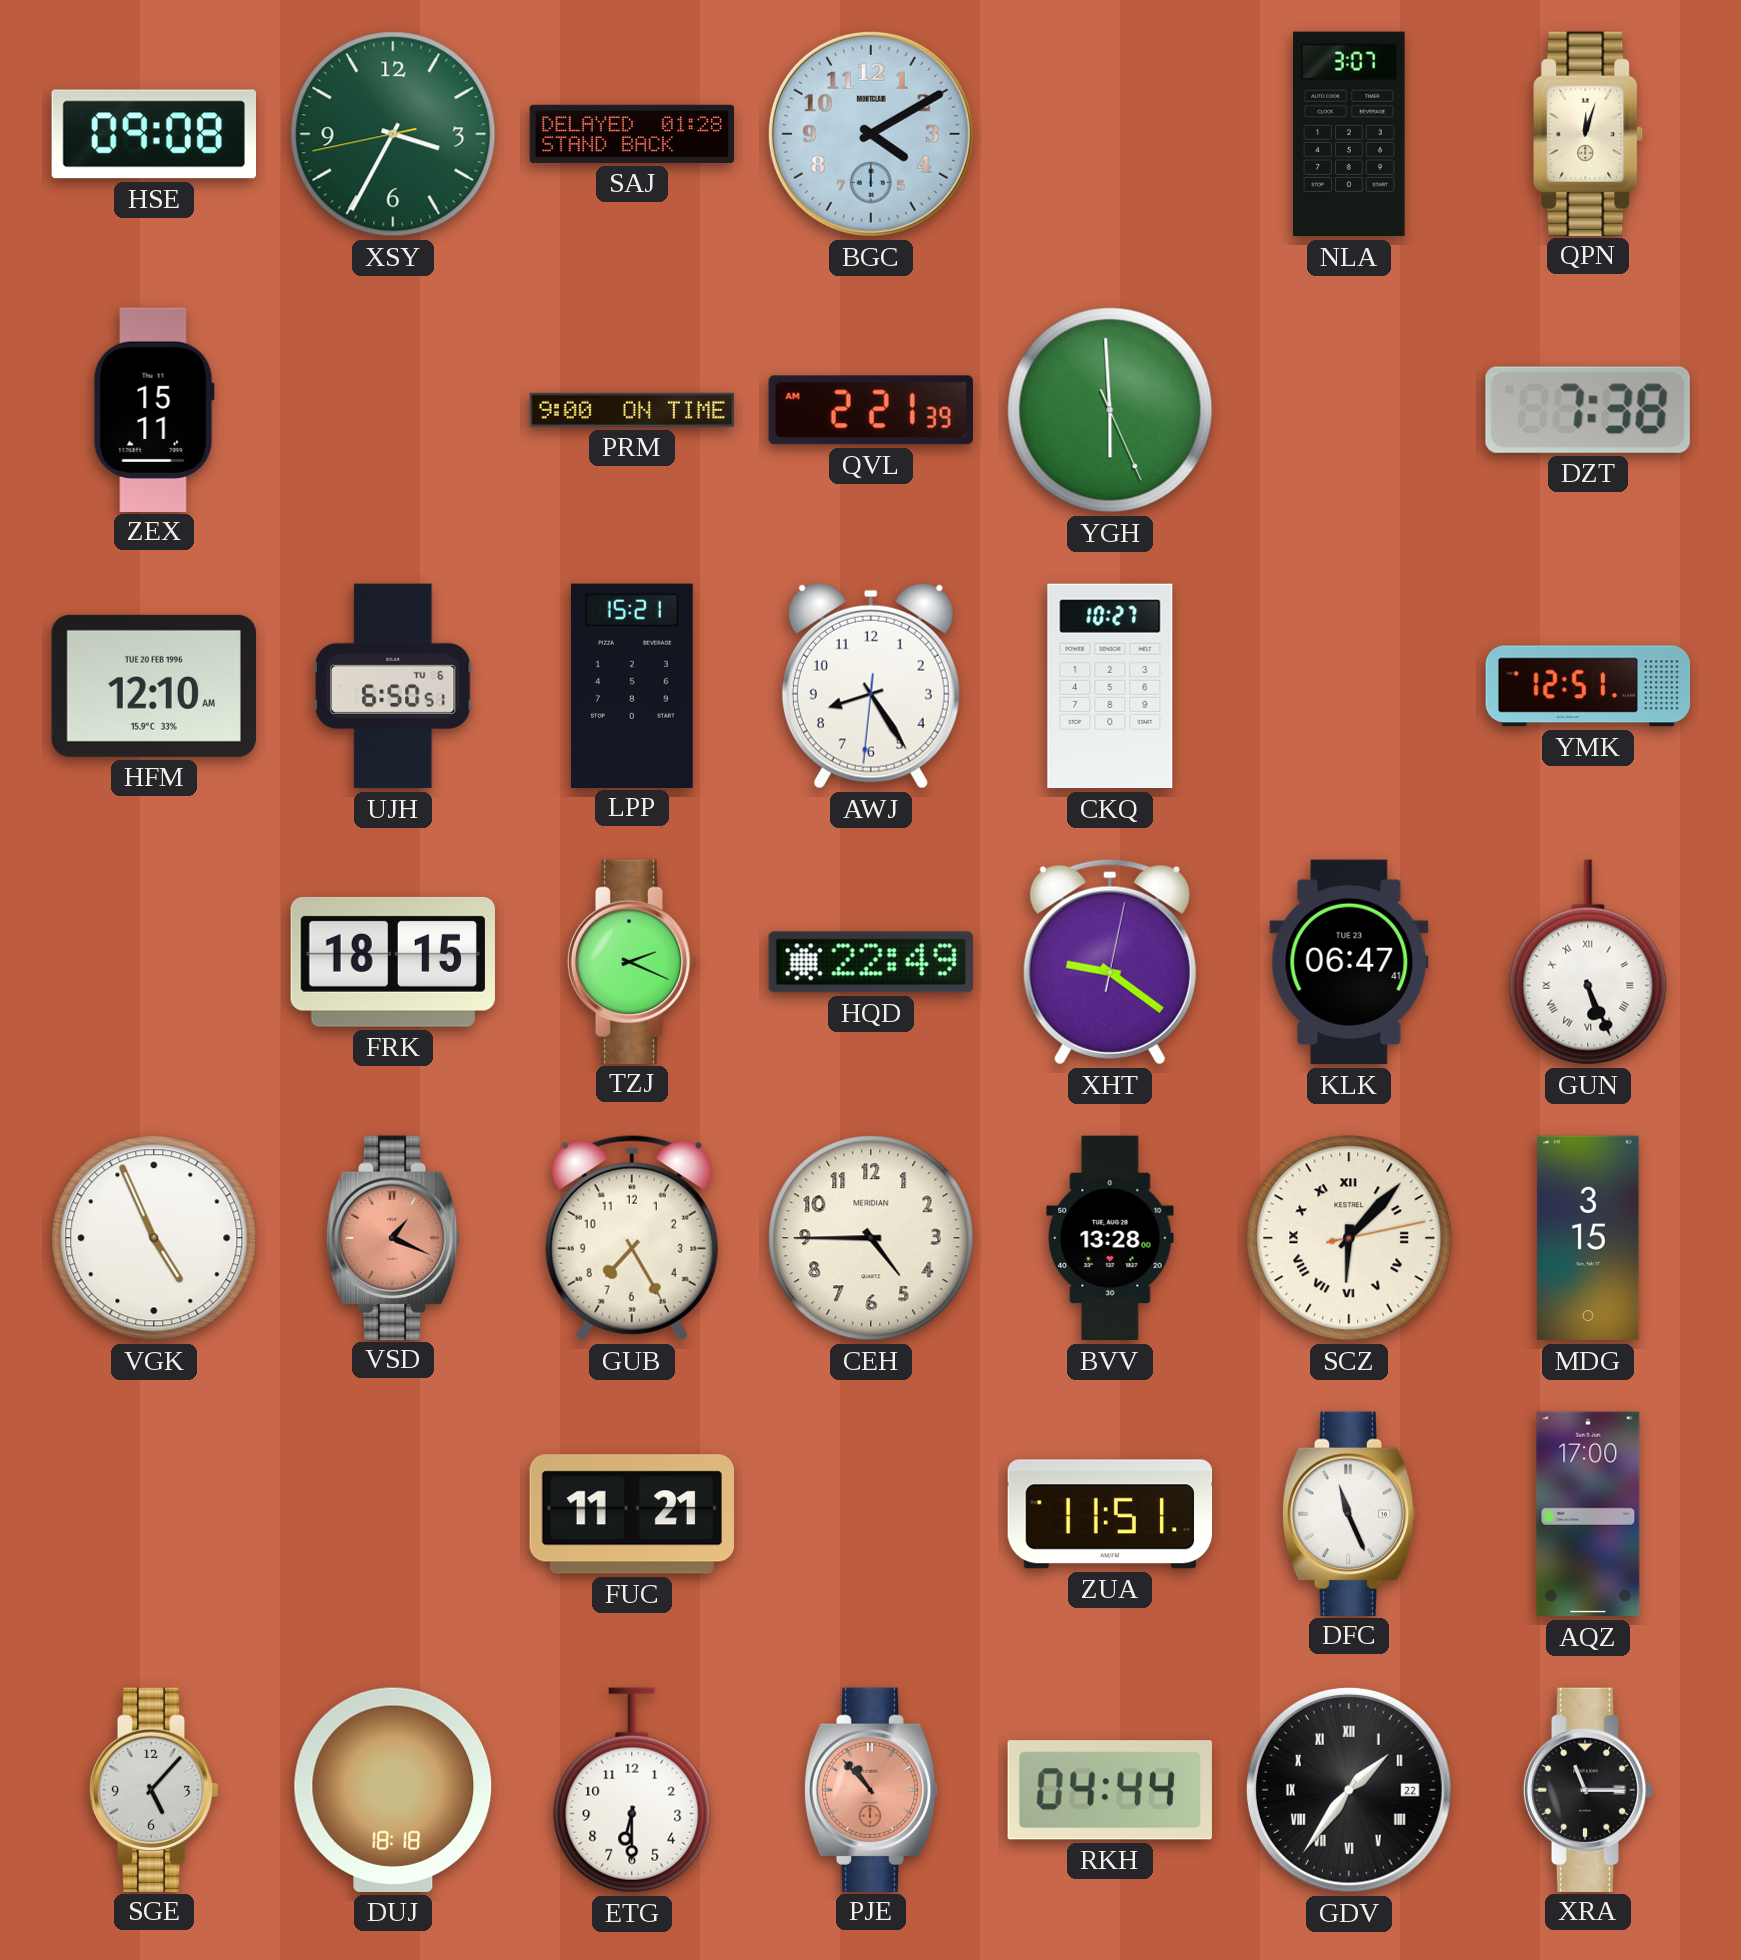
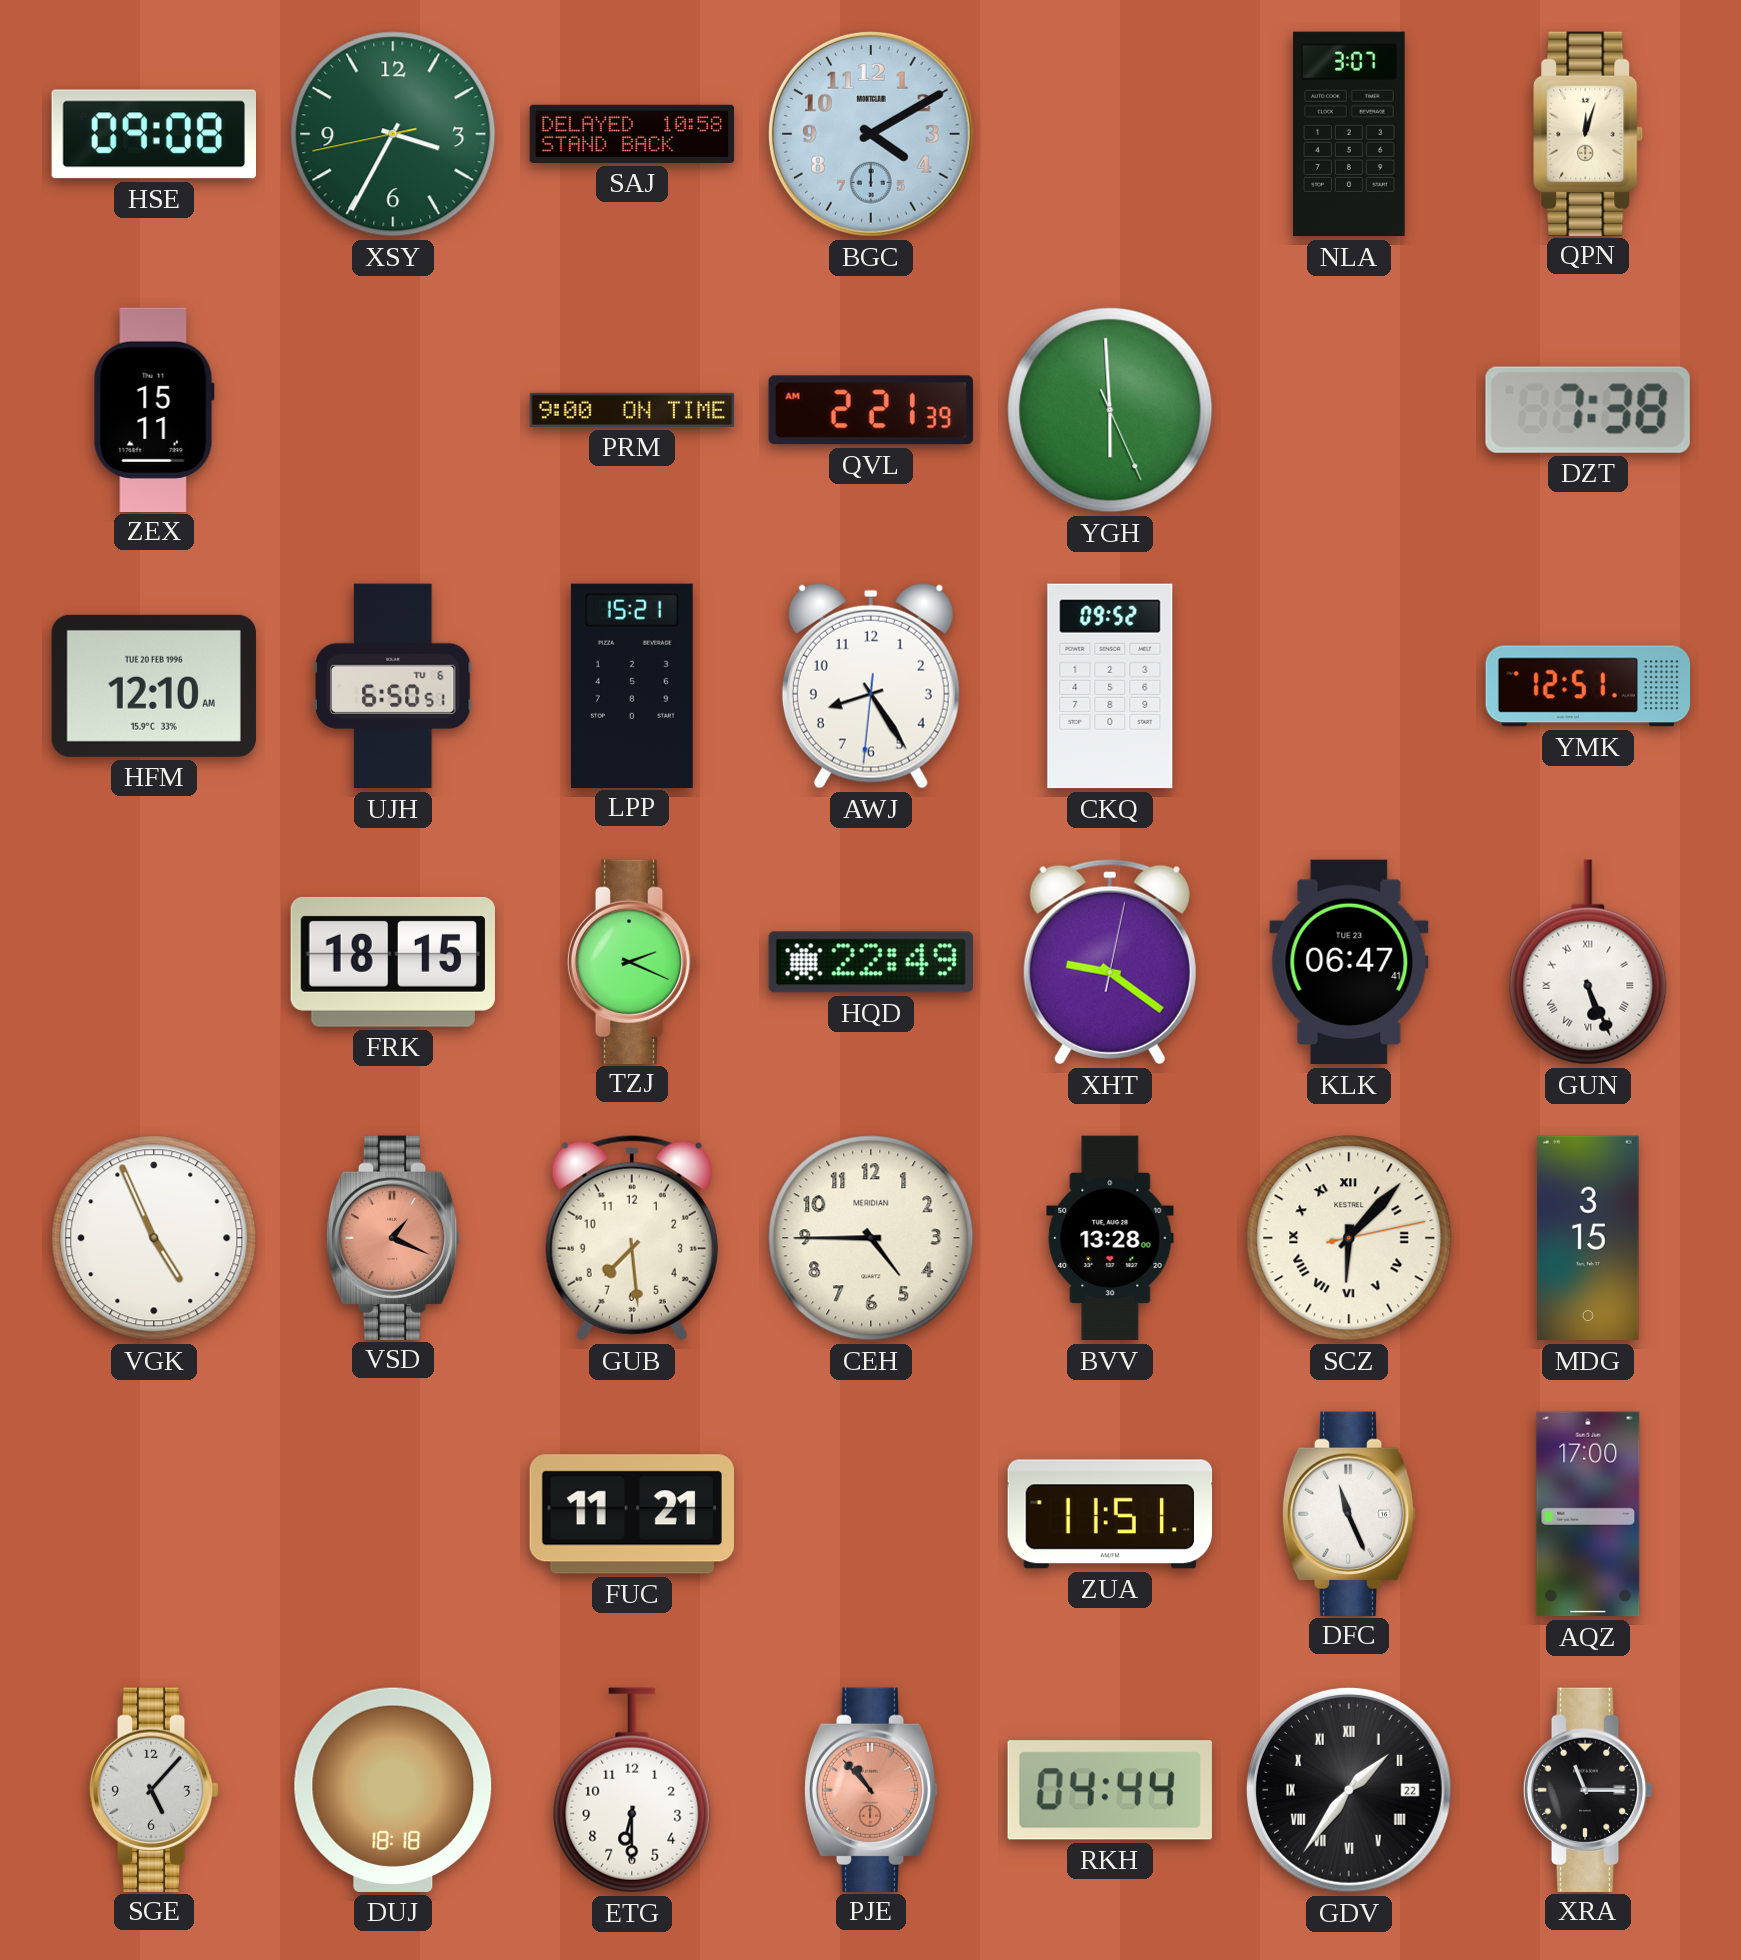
SAJ: 01:28 -> 10:58
CKQ: 10:27 -> 09:52
GUB: 7:25 -> 7:29
